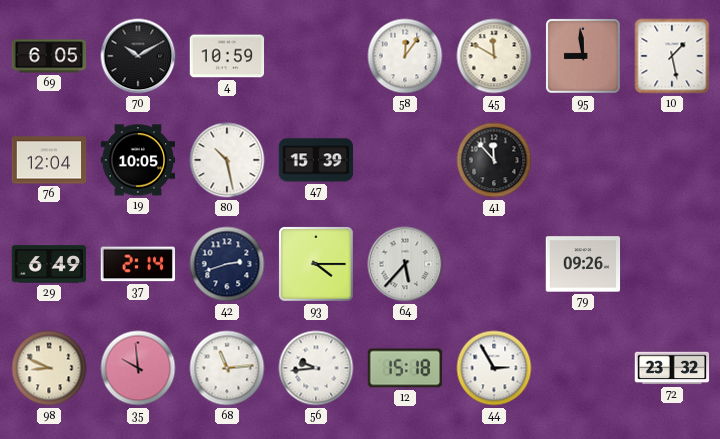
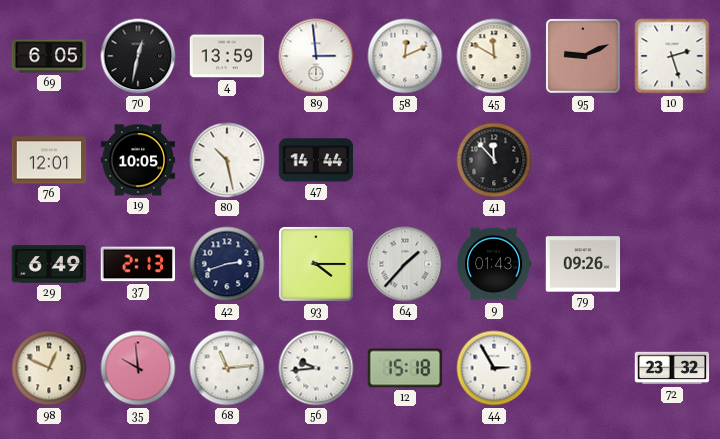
70: 10:10 -> 12:32
4: 10:59 -> 13:59
89: none -> 2:59
58: 12:06 -> 12:11
95: 8:59 -> 9:11
10: 1:28 -> 2:27
76: 12:04 -> 12:01
47: 15:39 -> 14:44
37: 2:14 -> 2:13
64: 5:37 -> 1:37
9: none -> 01:43
98: 8:49 -> 12:49
